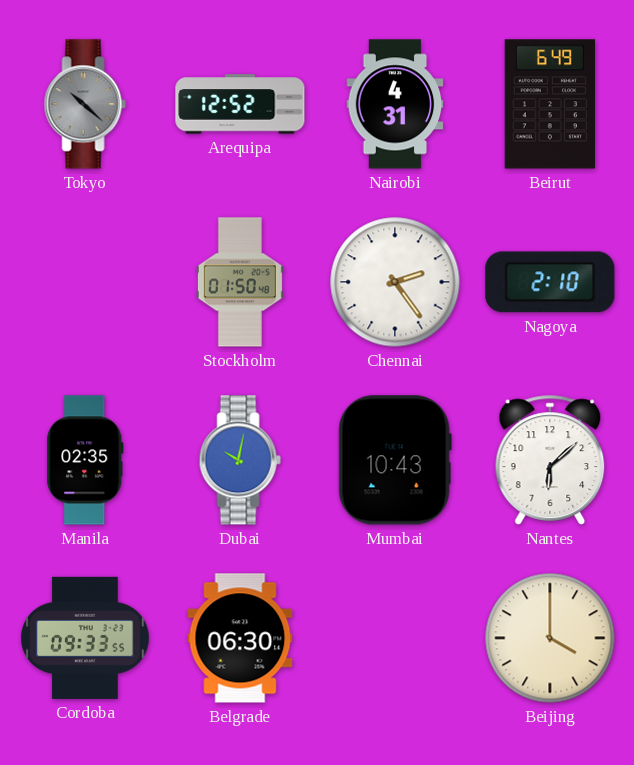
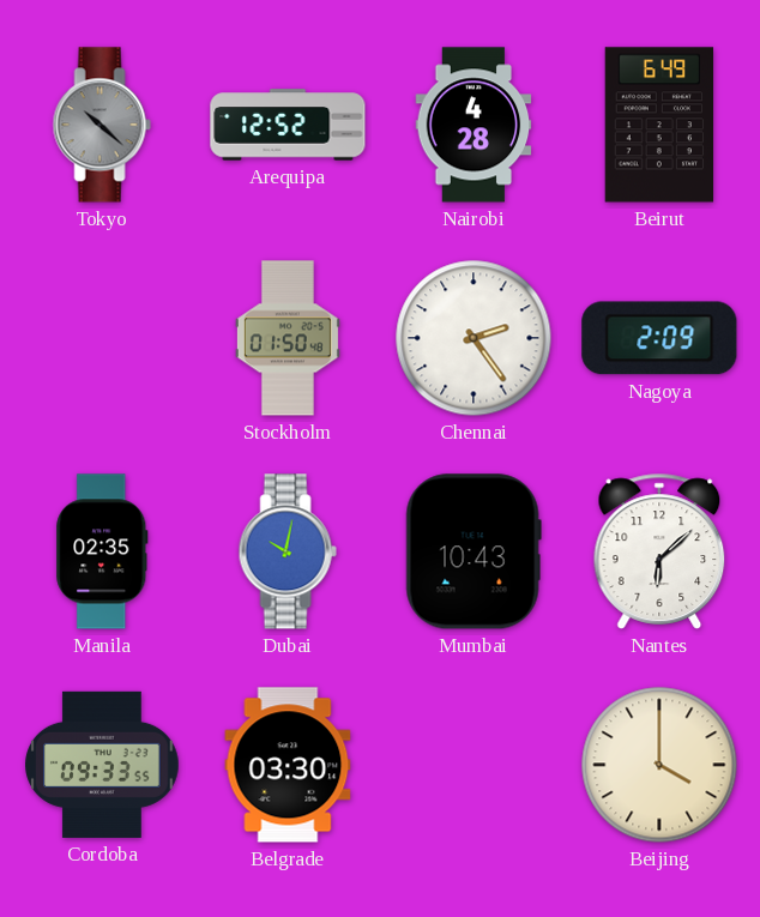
Nairobi: 4:31 -> 4:28
Nagoya: 2:10 -> 2:09
Belgrade: 06:30 -> 03:30
